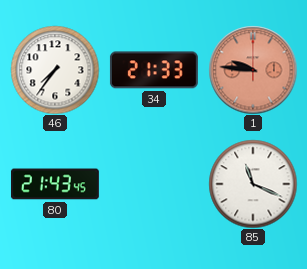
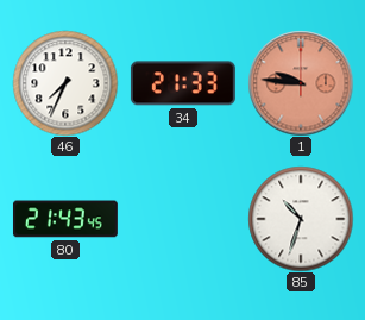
46: 7:36 -> 7:34
85: 11:19 -> 10:33
